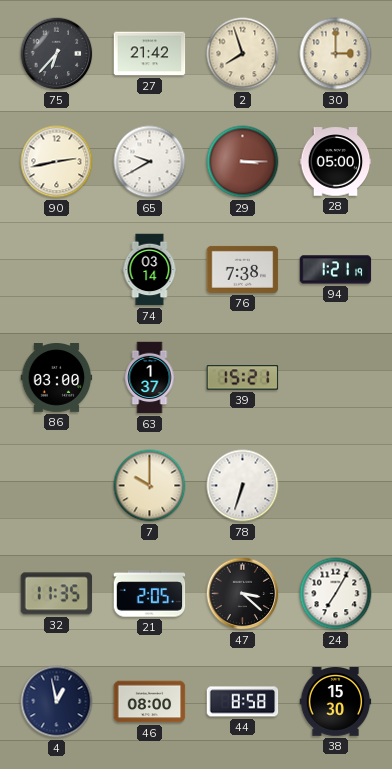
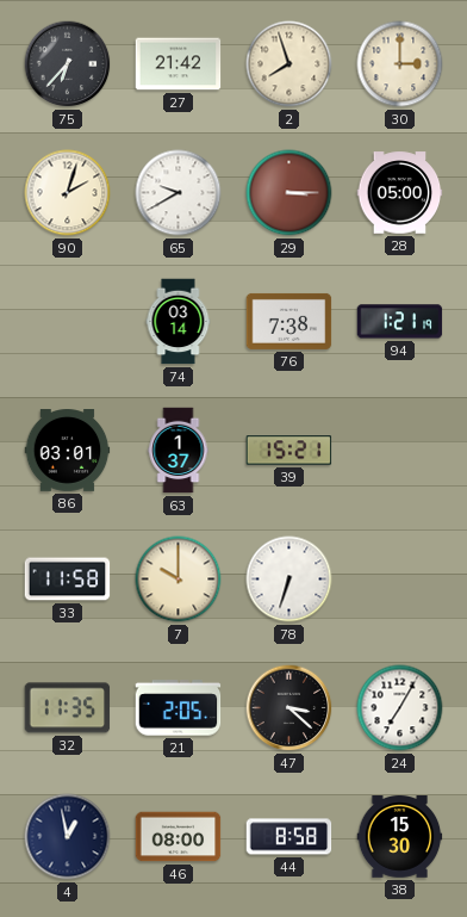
90: 2:43 -> 2:03
86: 03:00 -> 03:01
33: none -> 11:58
